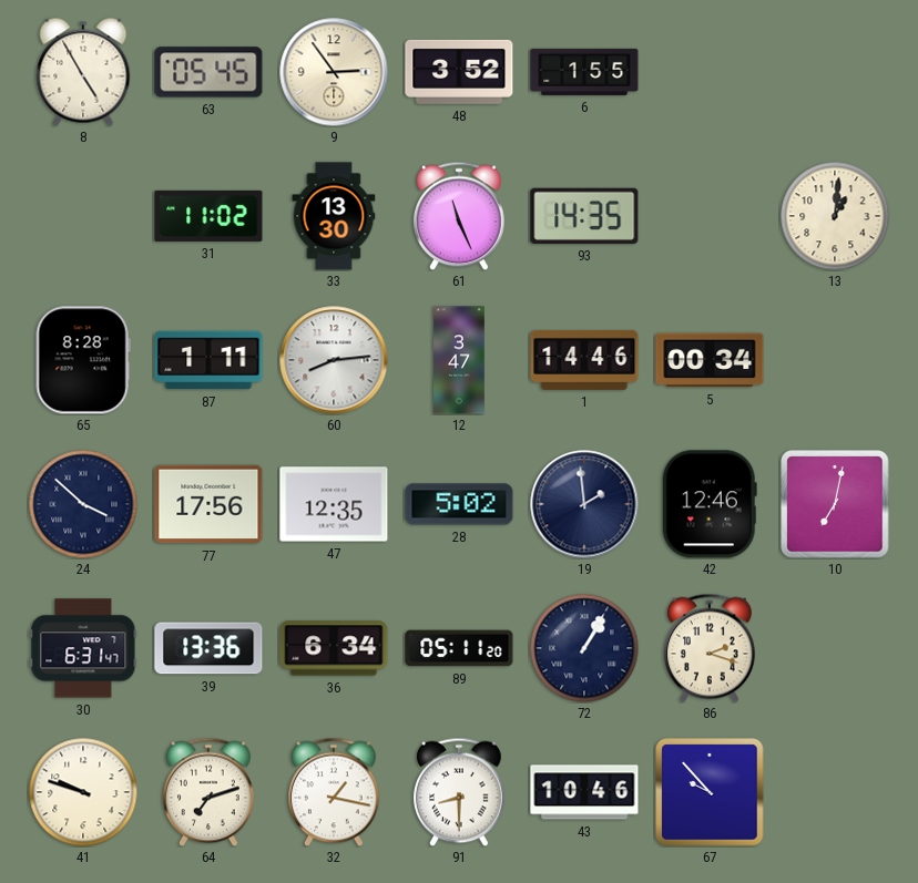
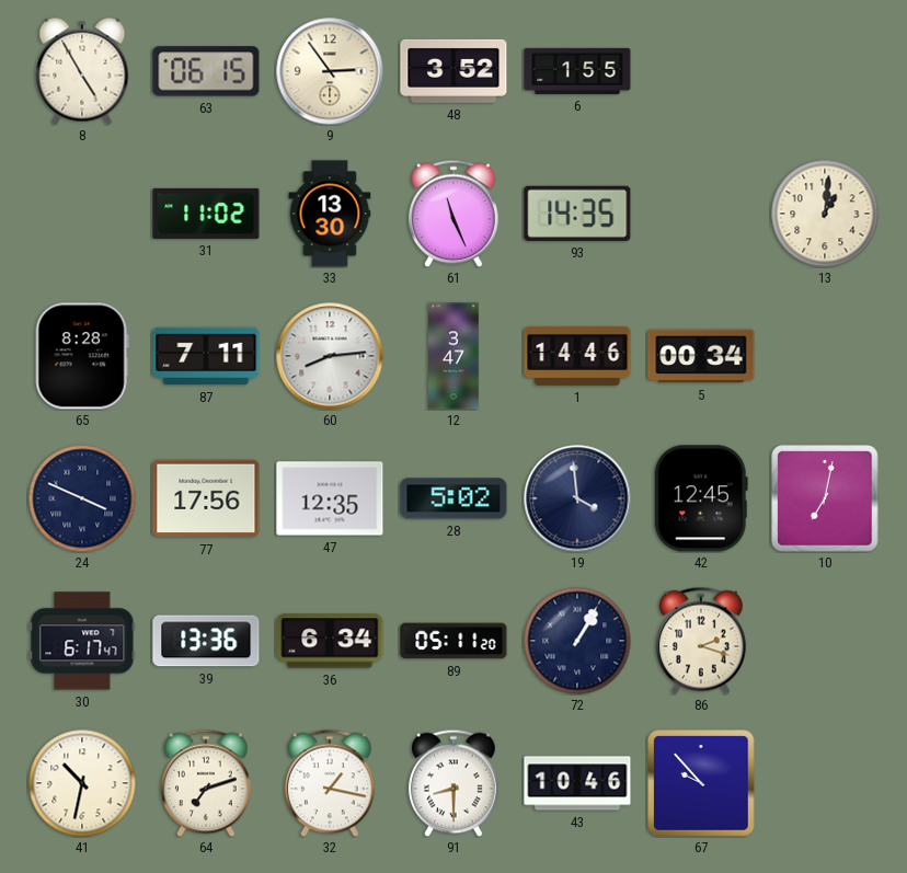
63: 05:45 -> 06:15
87: 1:11 -> 7:11
24: 3:52 -> 3:49
19: 1:59 -> 3:59
42: 12:46 -> 12:45
30: 6:31 -> 6:17
41: 9:48 -> 10:32
